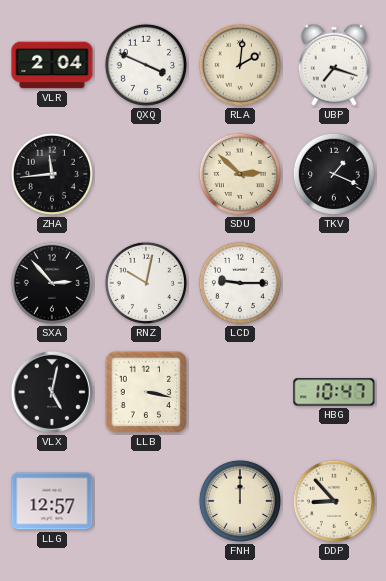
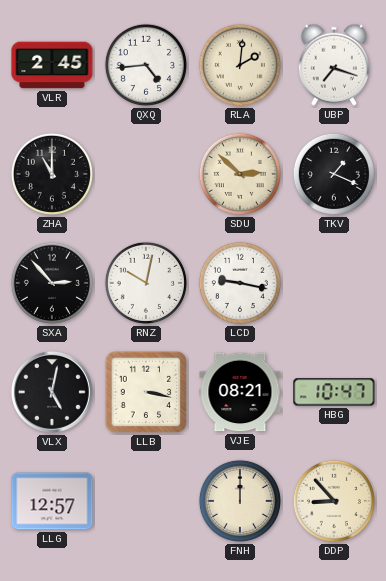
VLR: 2:04 -> 2:45
QXQ: 3:49 -> 4:44
ZHA: 11:44 -> 11:00
LCD: 9:15 -> 9:17
VJE: none -> 08:21
